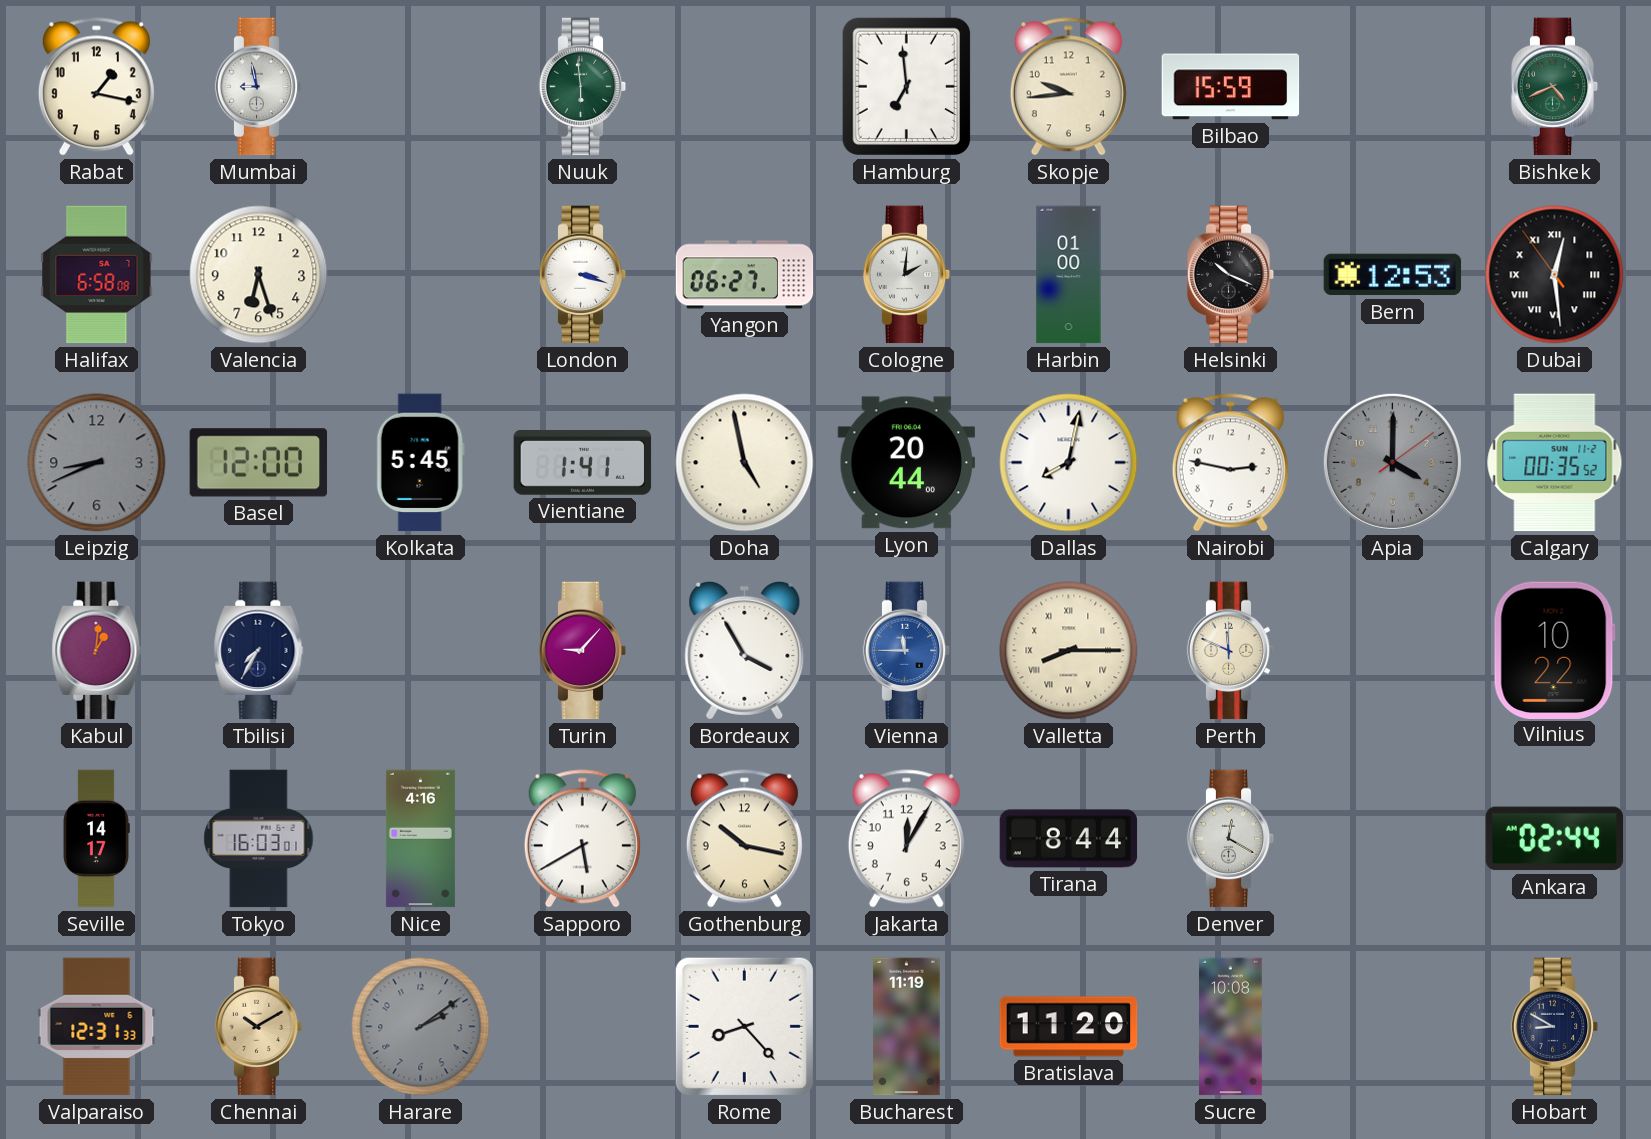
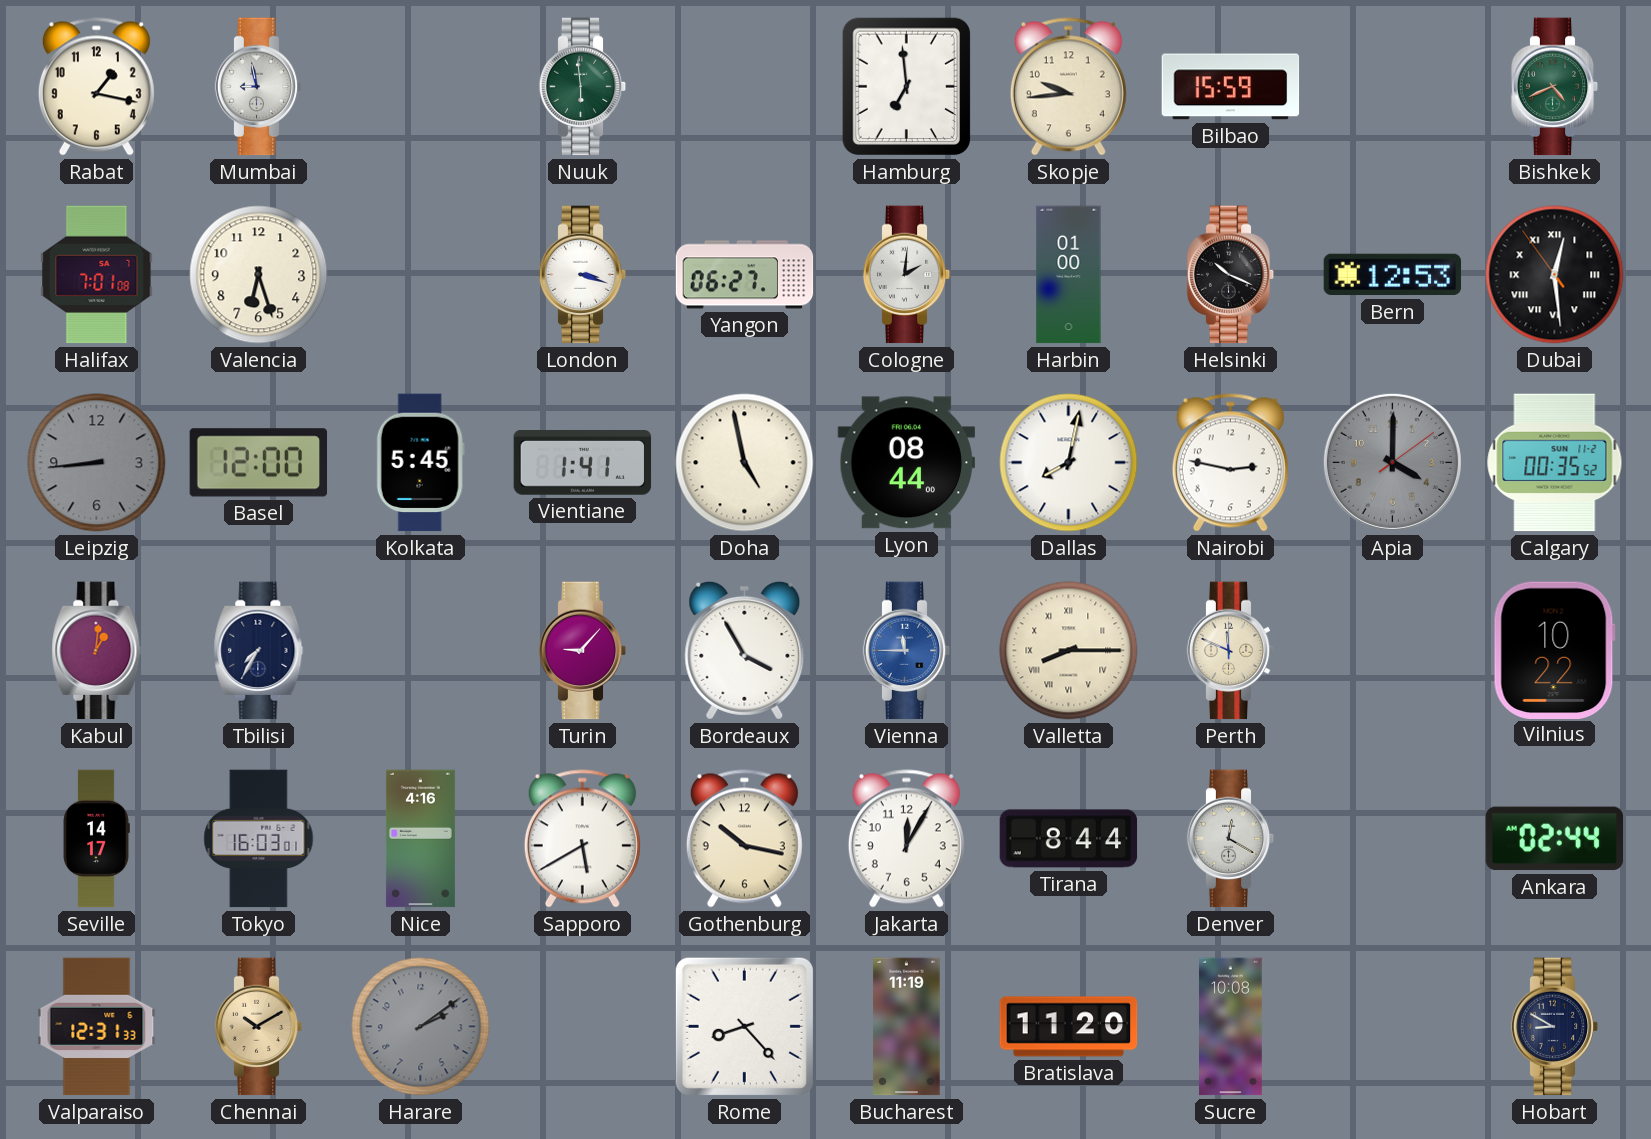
Halifax: 6:58 -> 7:01
Leipzig: 8:41 -> 8:44
Lyon: 20:44 -> 08:44
